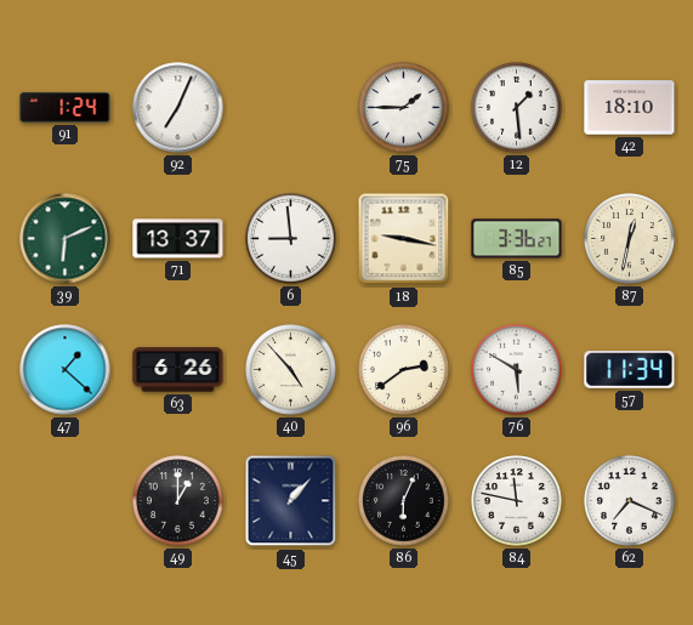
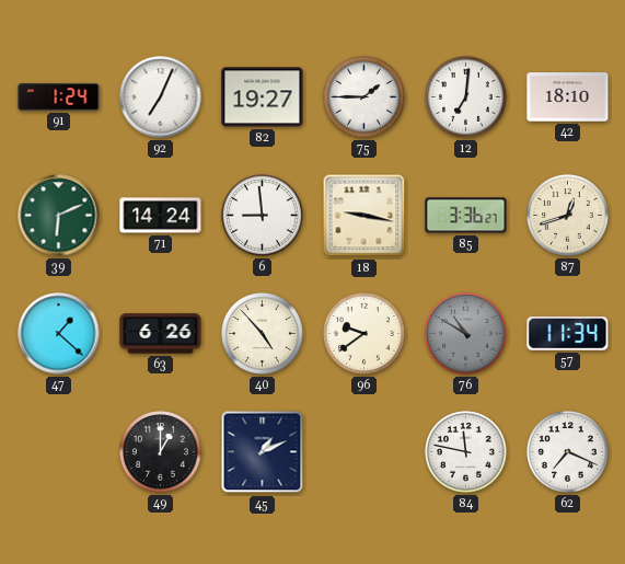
82: none -> 19:27
12: 1:29 -> 7:01
71: 13:37 -> 14:24
87: 12:32 -> 12:42
96: 2:39 -> 9:39
76: 5:50 -> 10:50
76 dial: white -> grey
45: 1:07 -> 1:11
86: 6:04 -> none
